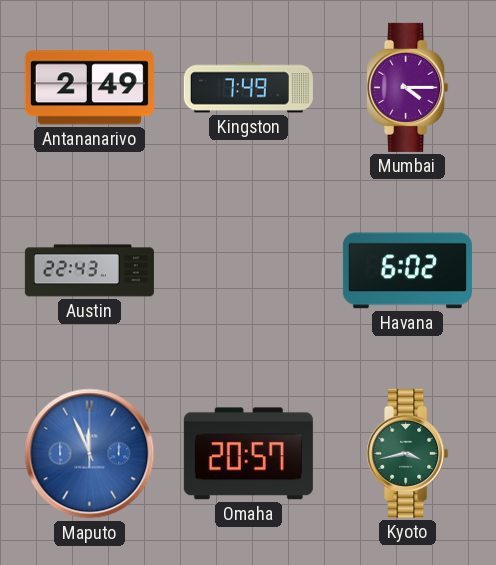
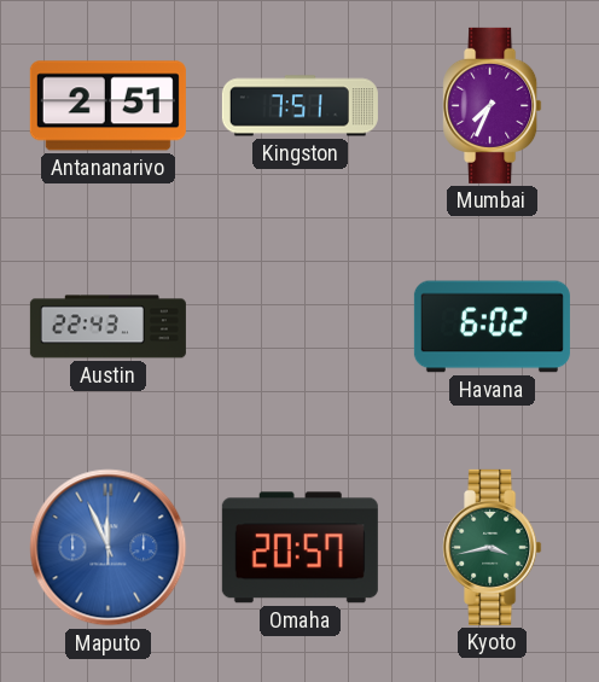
Antananarivo: 2:49 -> 2:51
Kingston: 7:49 -> 7:51
Mumbai: 4:15 -> 7:34
